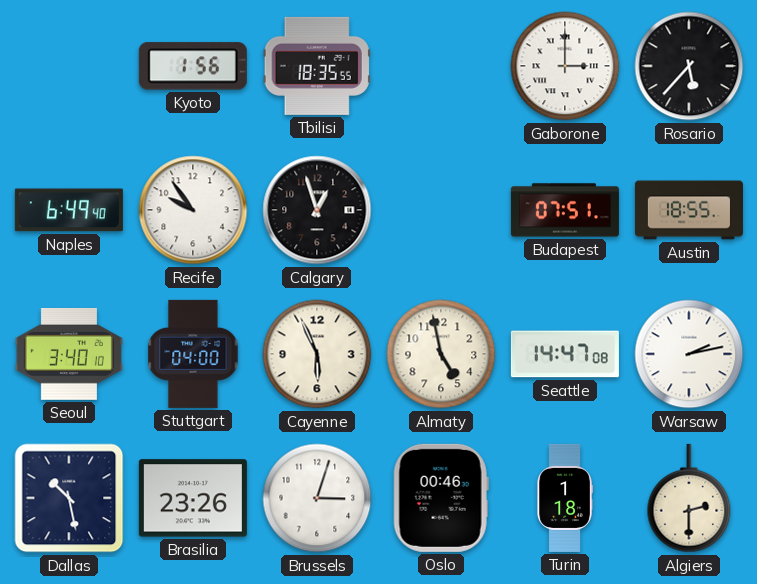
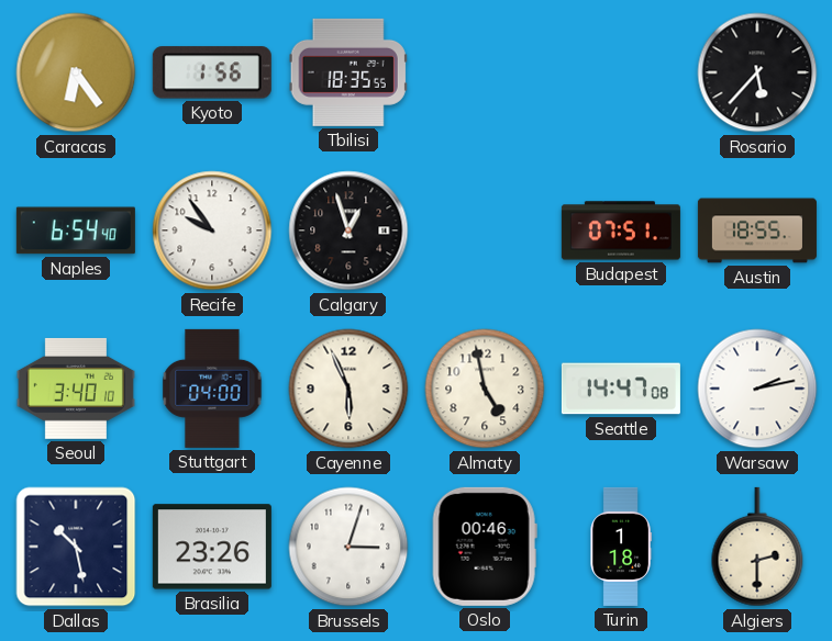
Caracas: none -> 6:24
Gaborone: 3:00 -> none
Naples: 6:49 -> 6:54
